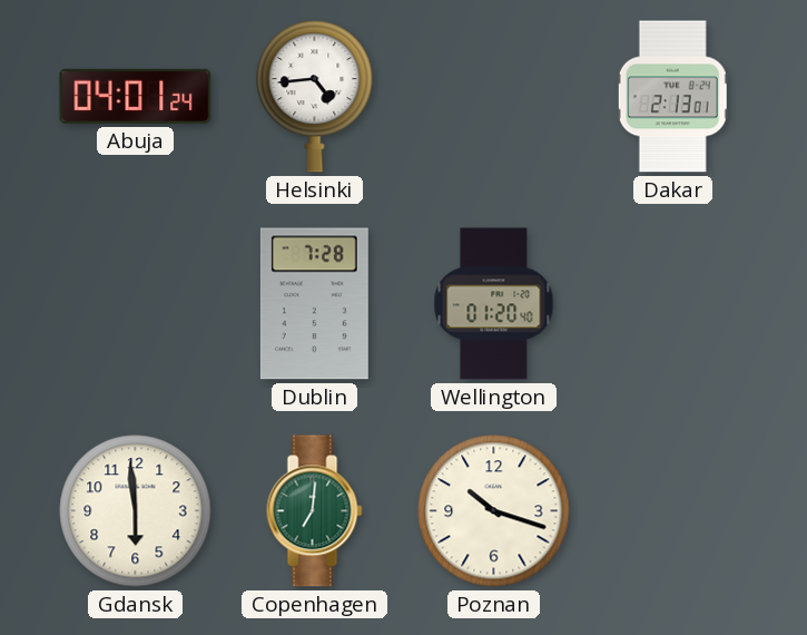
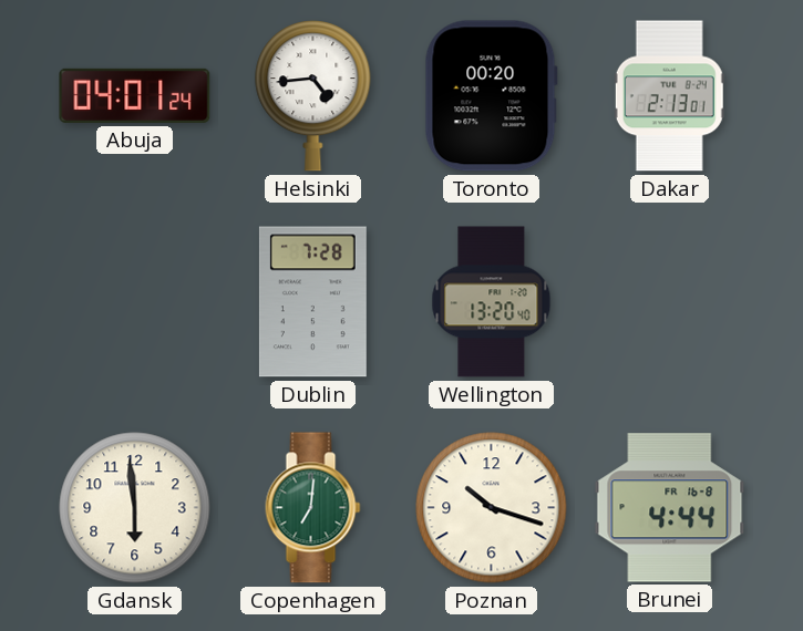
Toronto: none -> 00:20
Wellington: 01:20 -> 13:20
Brunei: none -> 4:44
